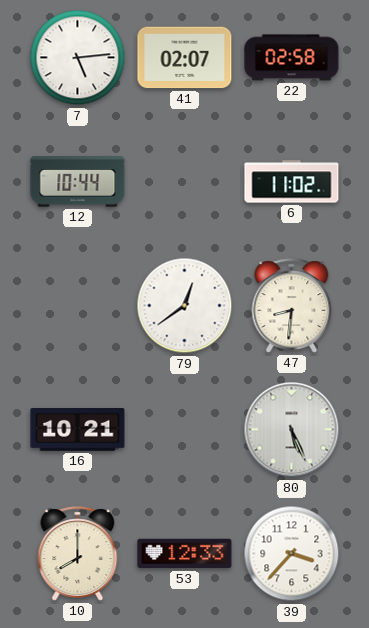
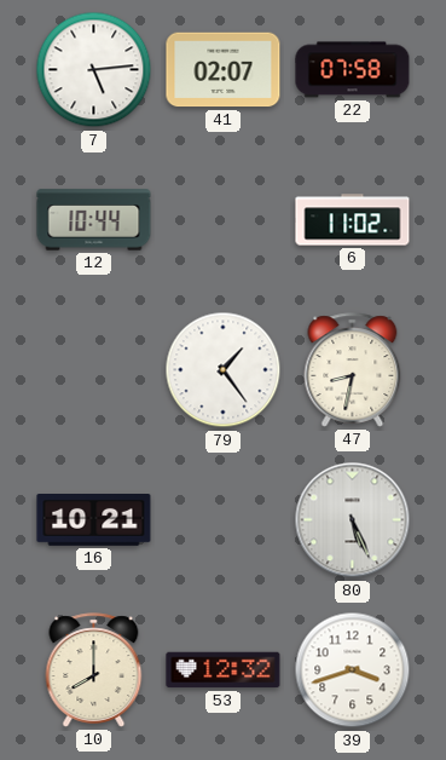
22: 02:58 -> 07:58
79: 12:39 -> 1:24
47: 8:31 -> 8:32
53: 12:33 -> 12:32
39: 3:37 -> 3:42
